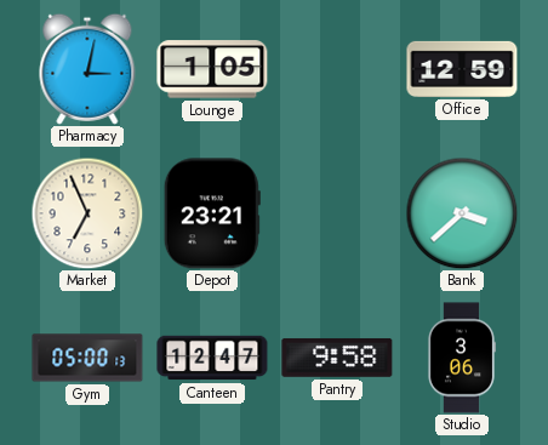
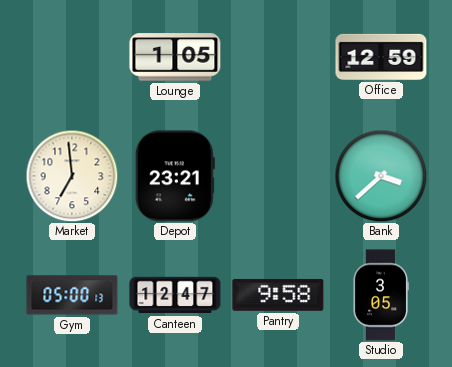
Pharmacy: 3:02 -> none
Market: 6:56 -> 6:59
Studio: 3:06 -> 3:05
